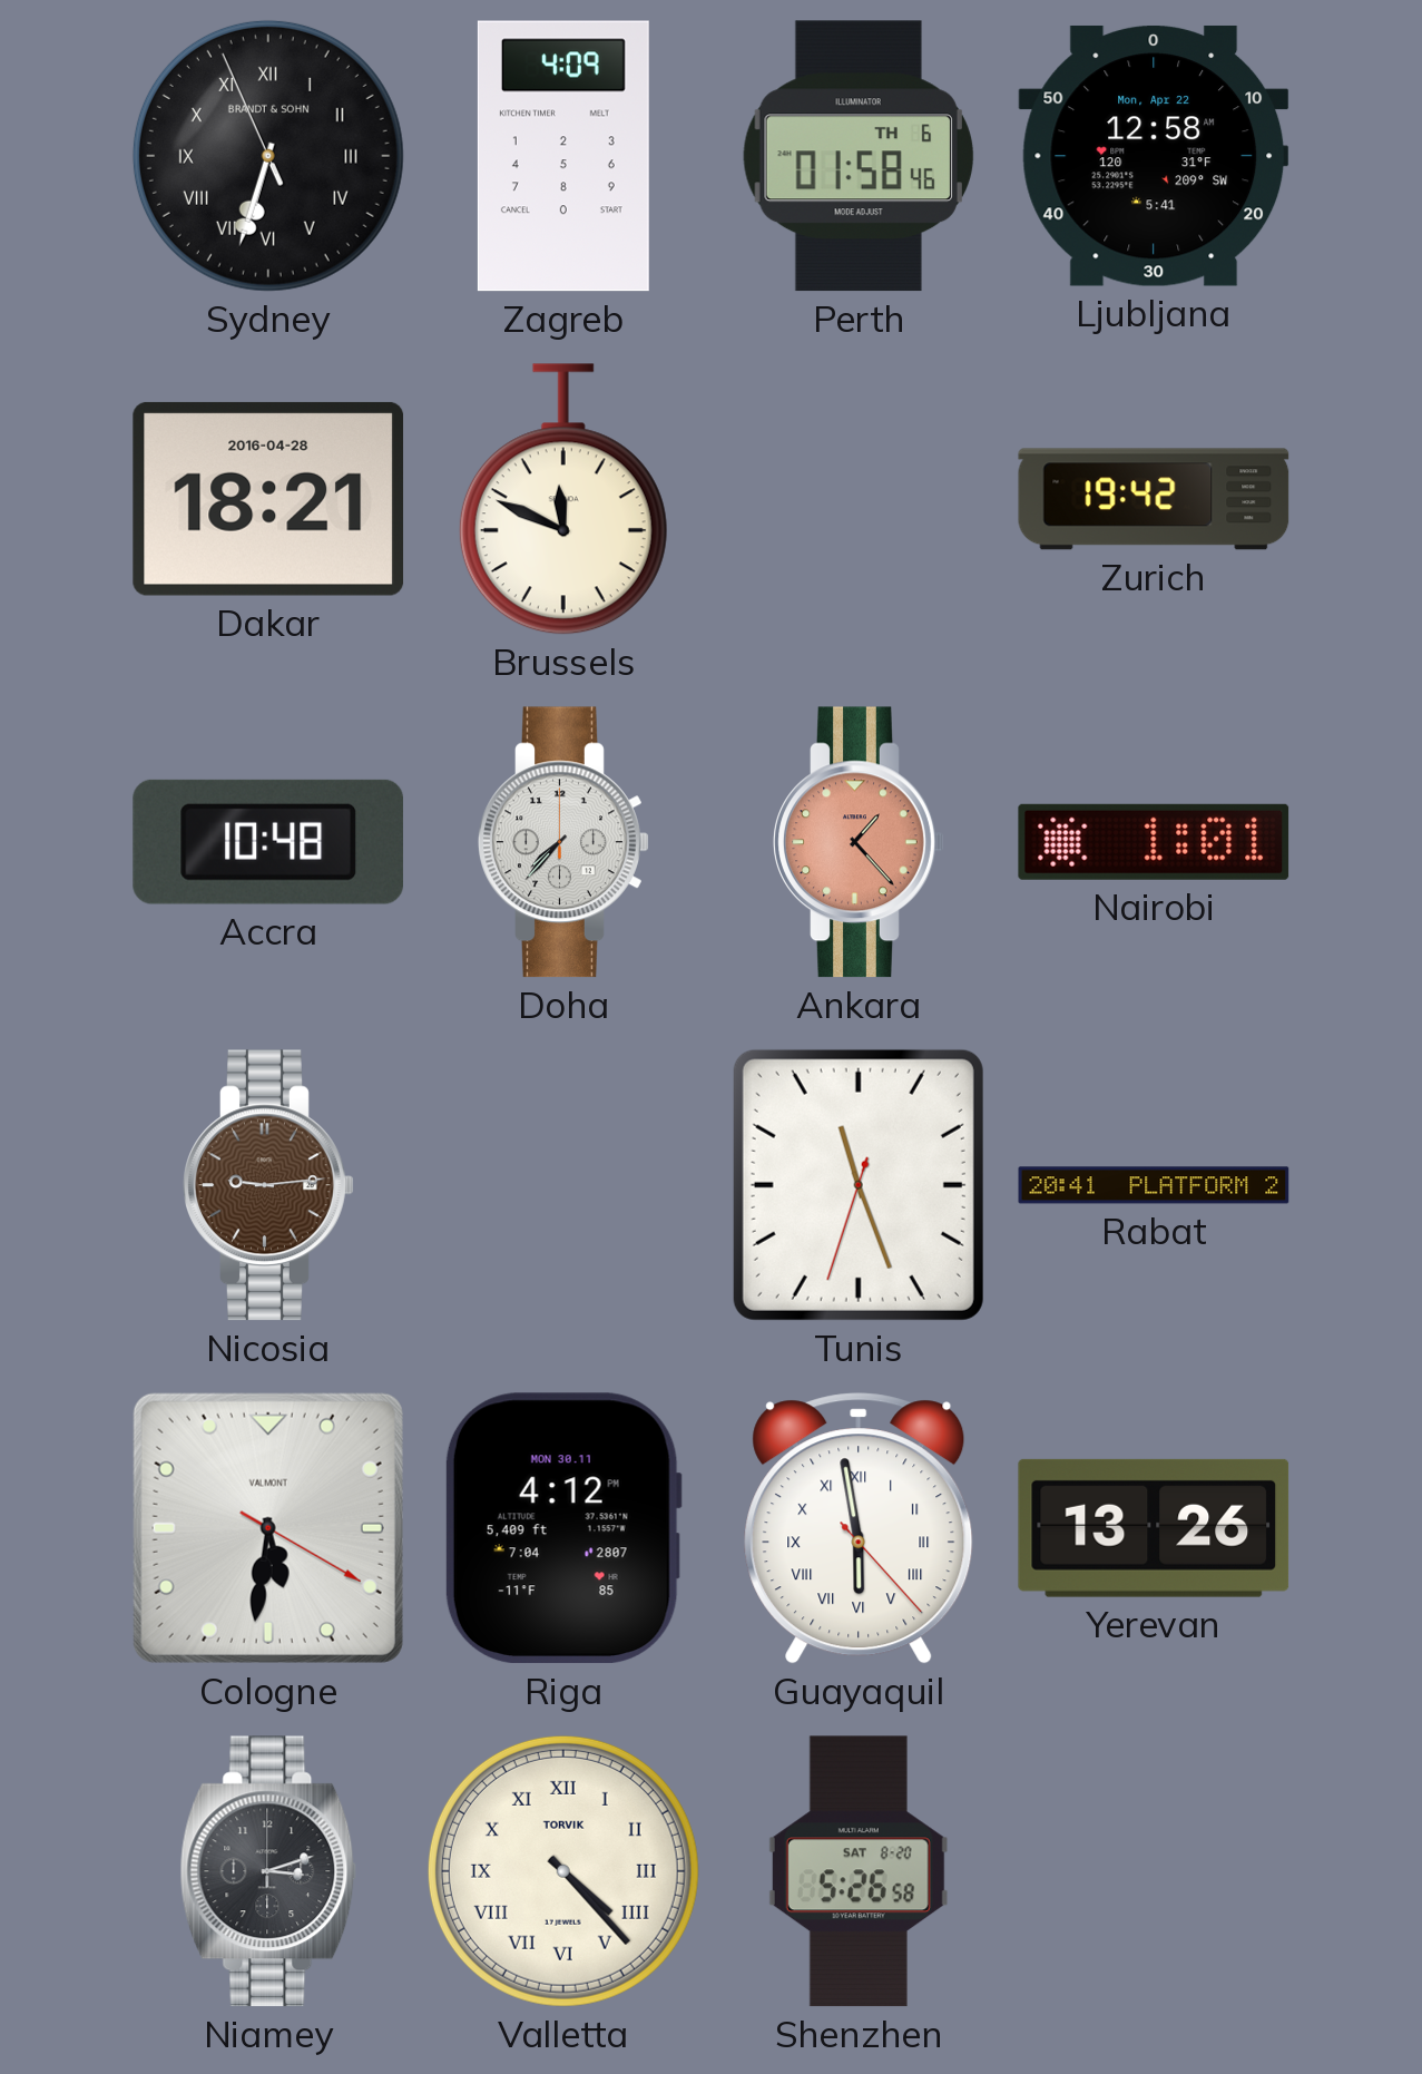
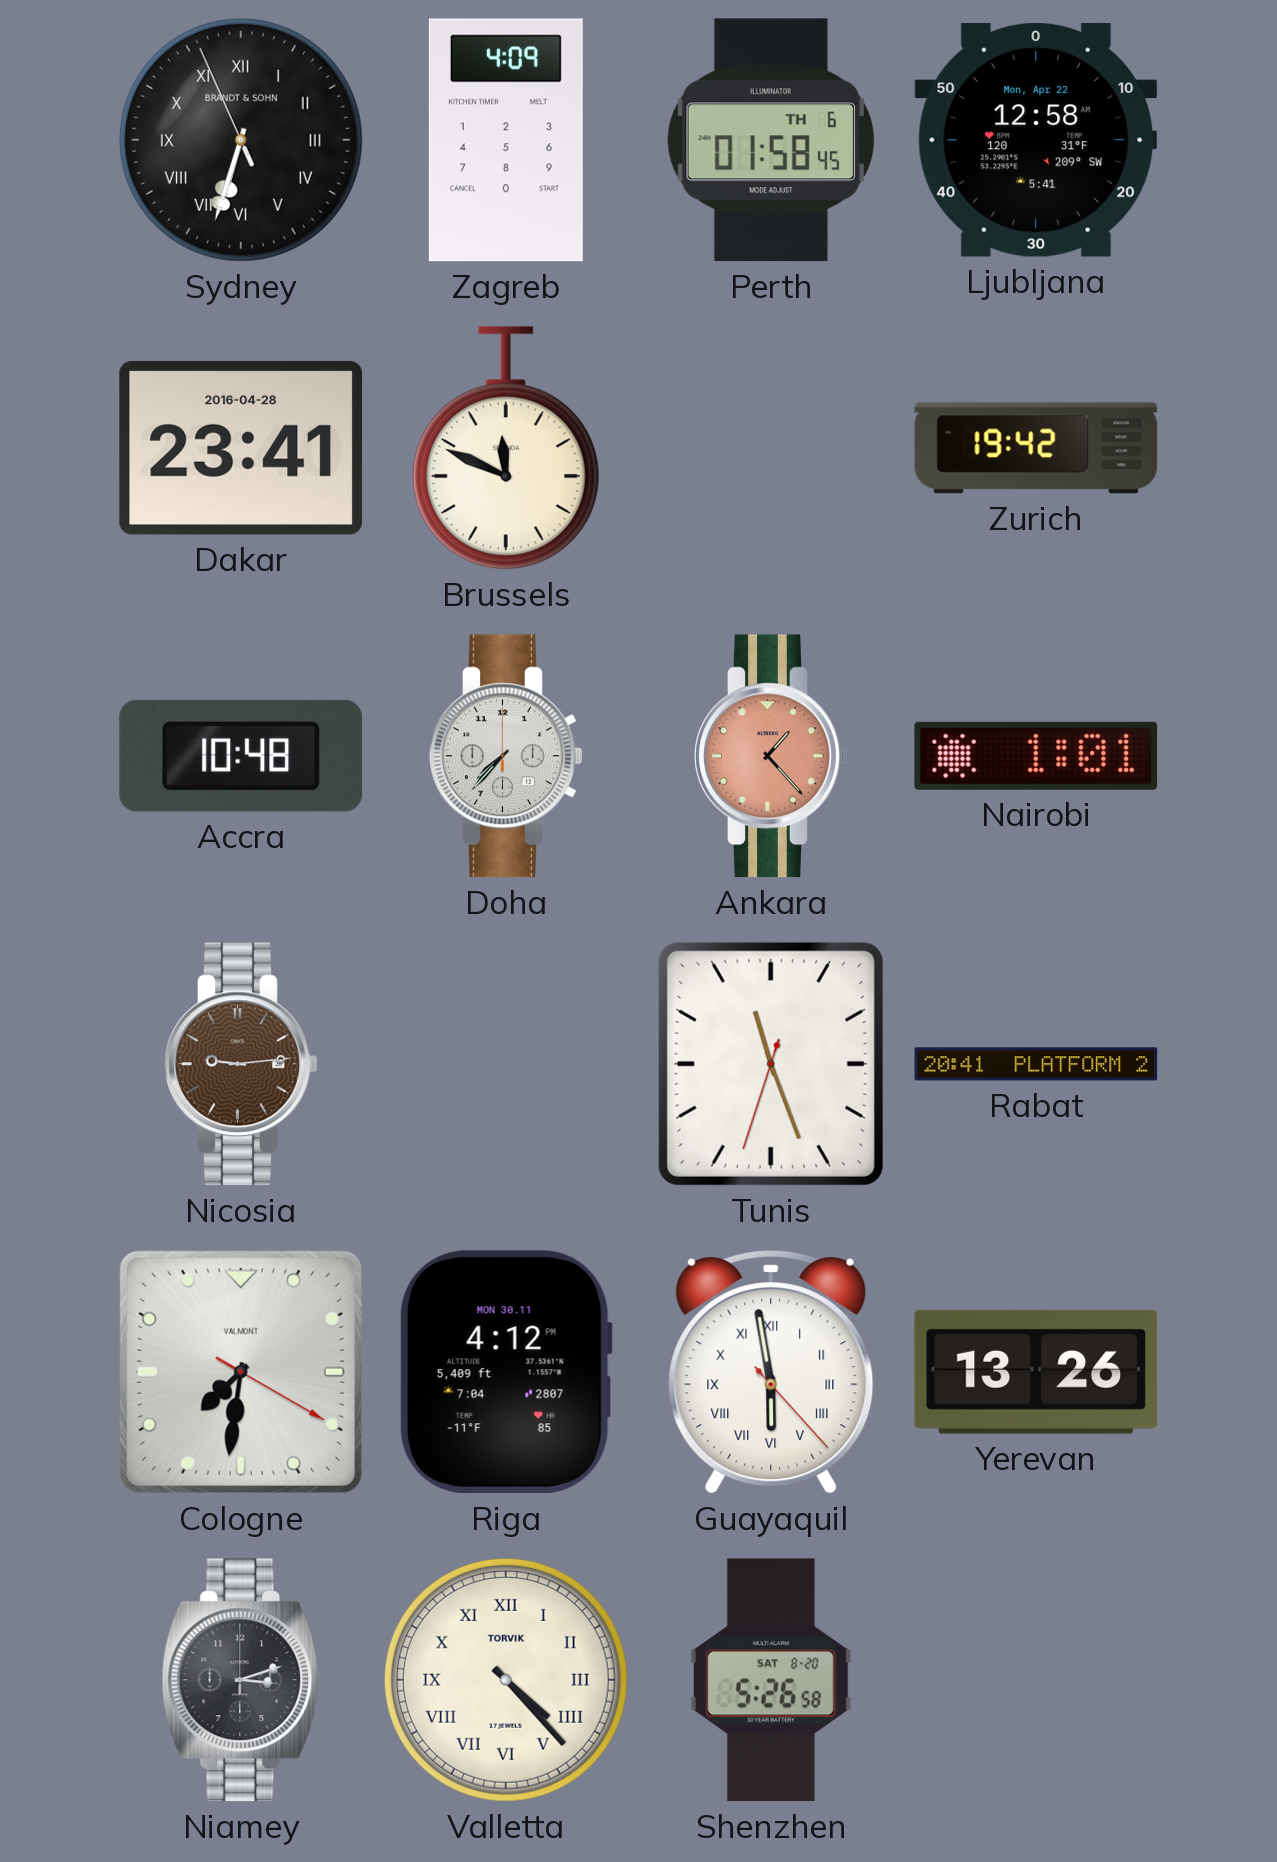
Perth: 01:58:46 -> 01:58:45
Dakar: 18:21 -> 23:41
Cologne: 5:31 -> 7:31
